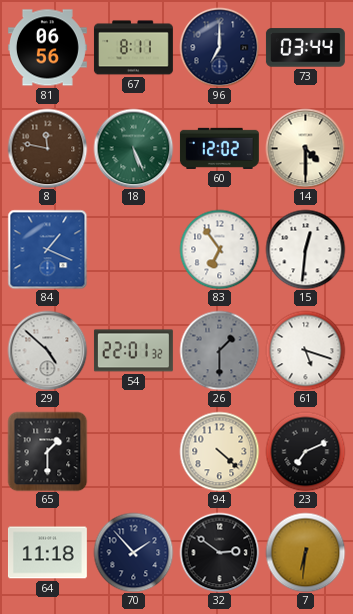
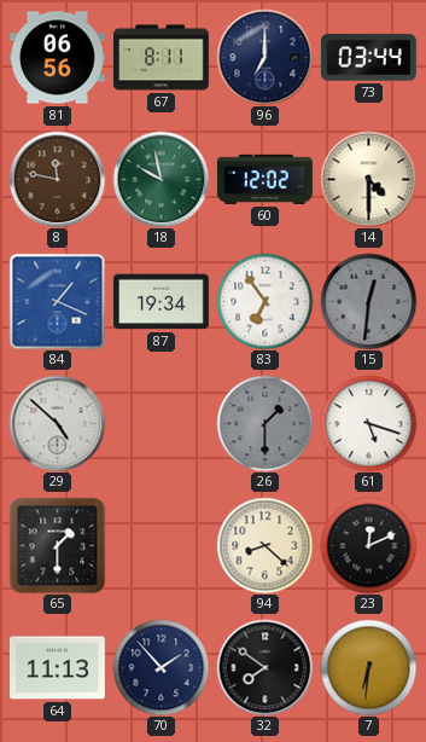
18: 5:26 -> 9:58
87: none -> 19:34
15 dial: white -> grey
54: 22:01 -> none
94: 4:22 -> 8:22
23: 7:11 -> 12:11
64: 11:18 -> 11:13
32: 2:51 -> 7:51
